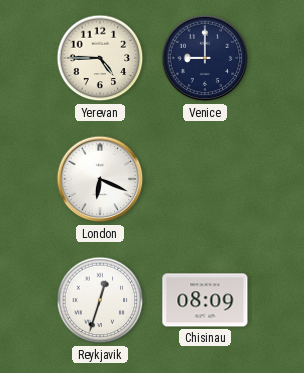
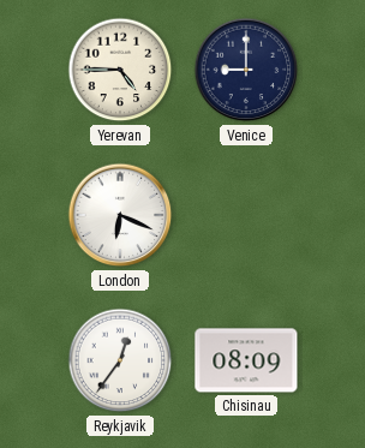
Reykjavik: 12:33 -> 12:36
